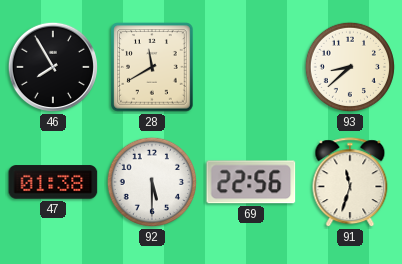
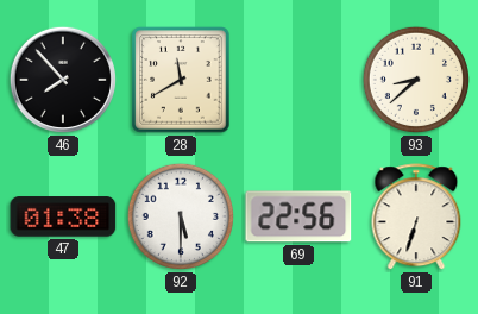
46: 7:55 -> 7:53
91: 11:33 -> 6:33
